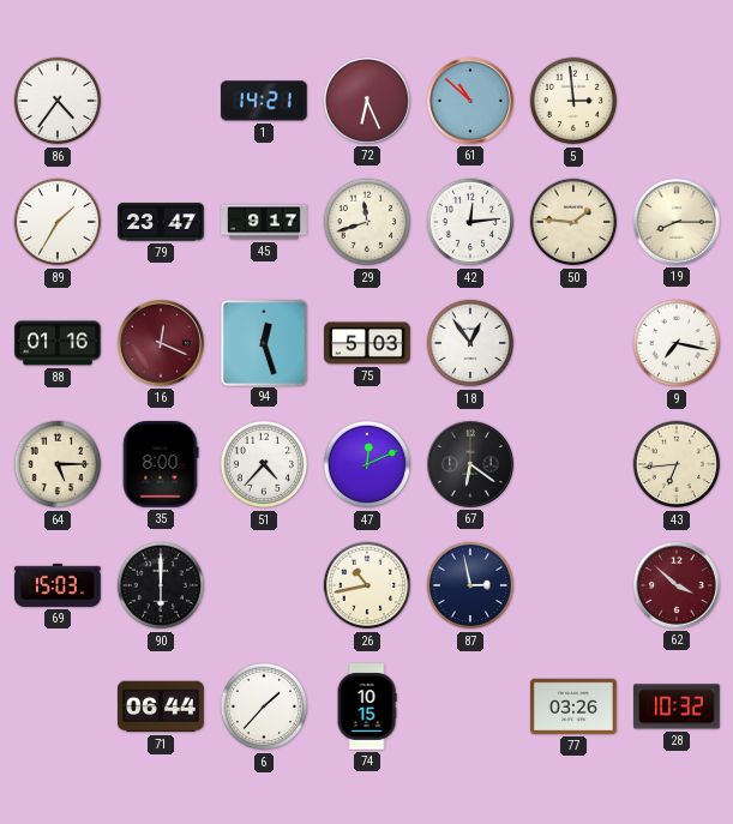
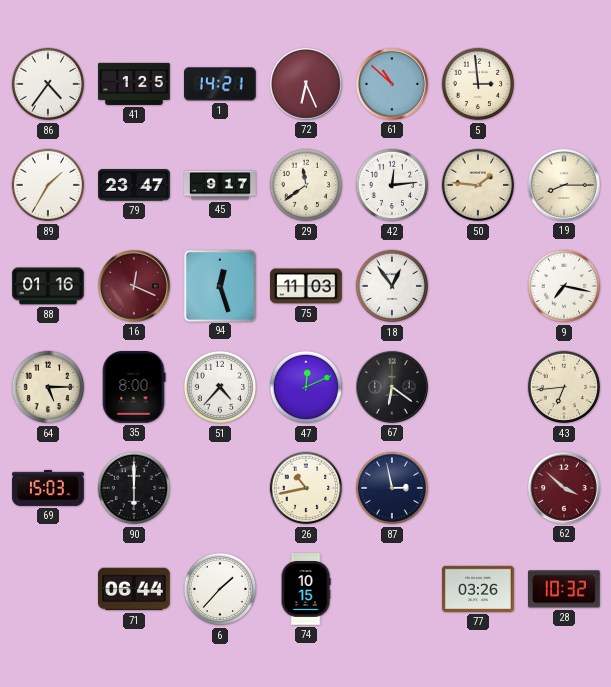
41: none -> 1:25
29: 11:42 -> 11:39
75: 5:03 -> 11:03
